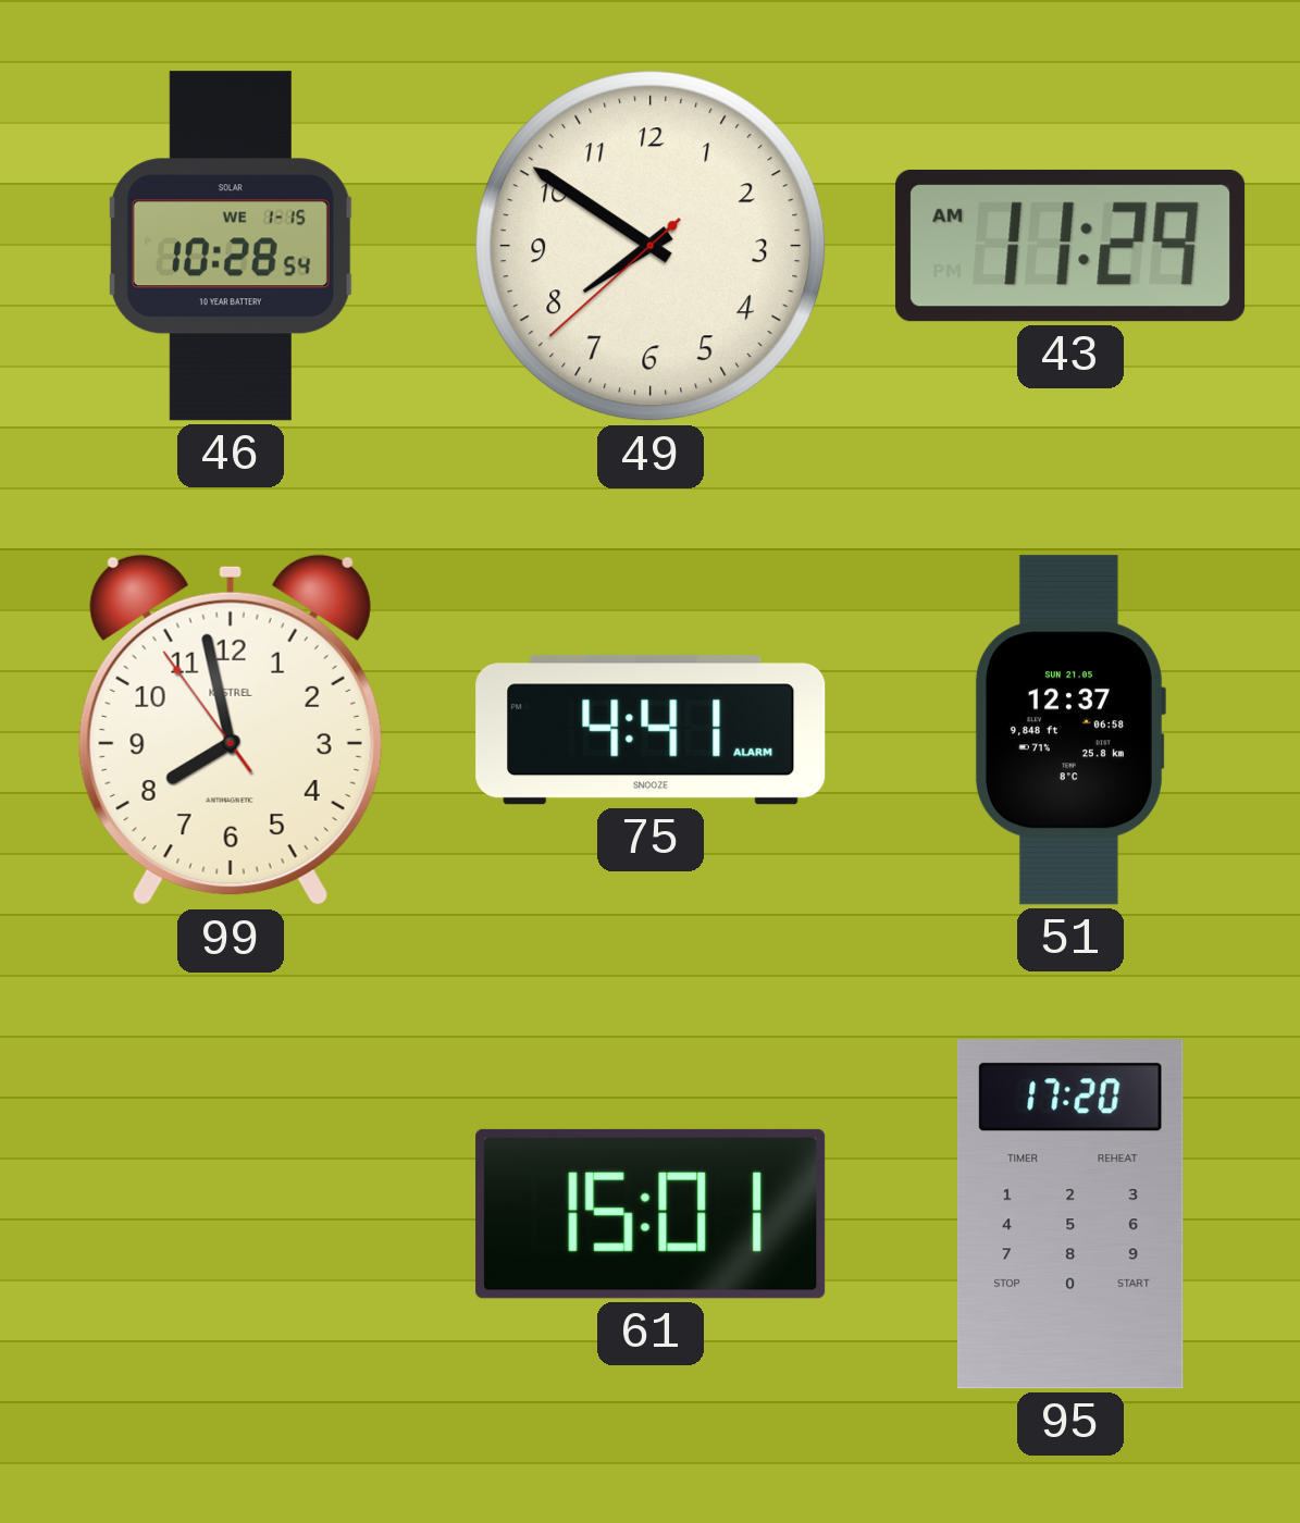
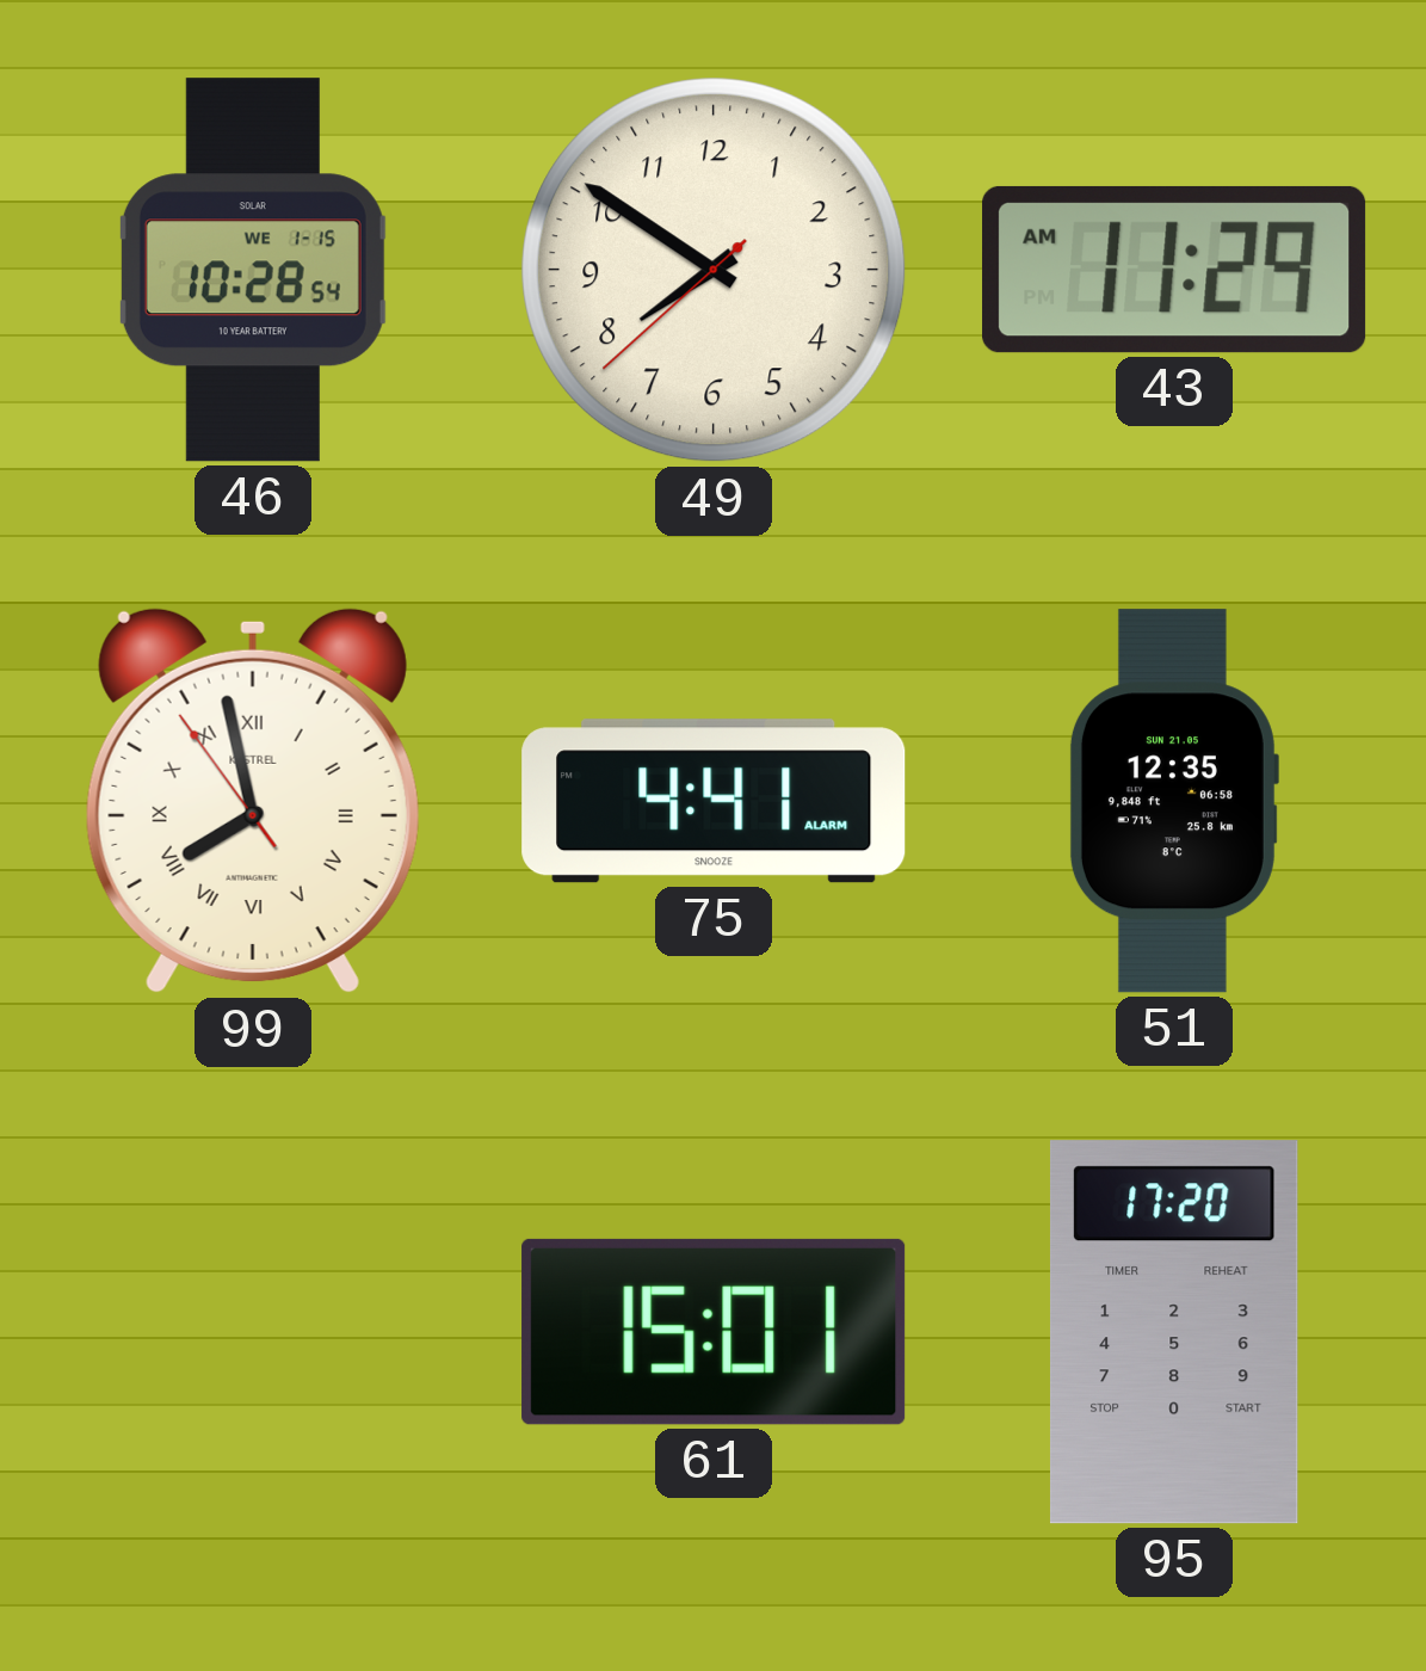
99 numerals: Arabic -> Roman
51: 12:37 -> 12:35
